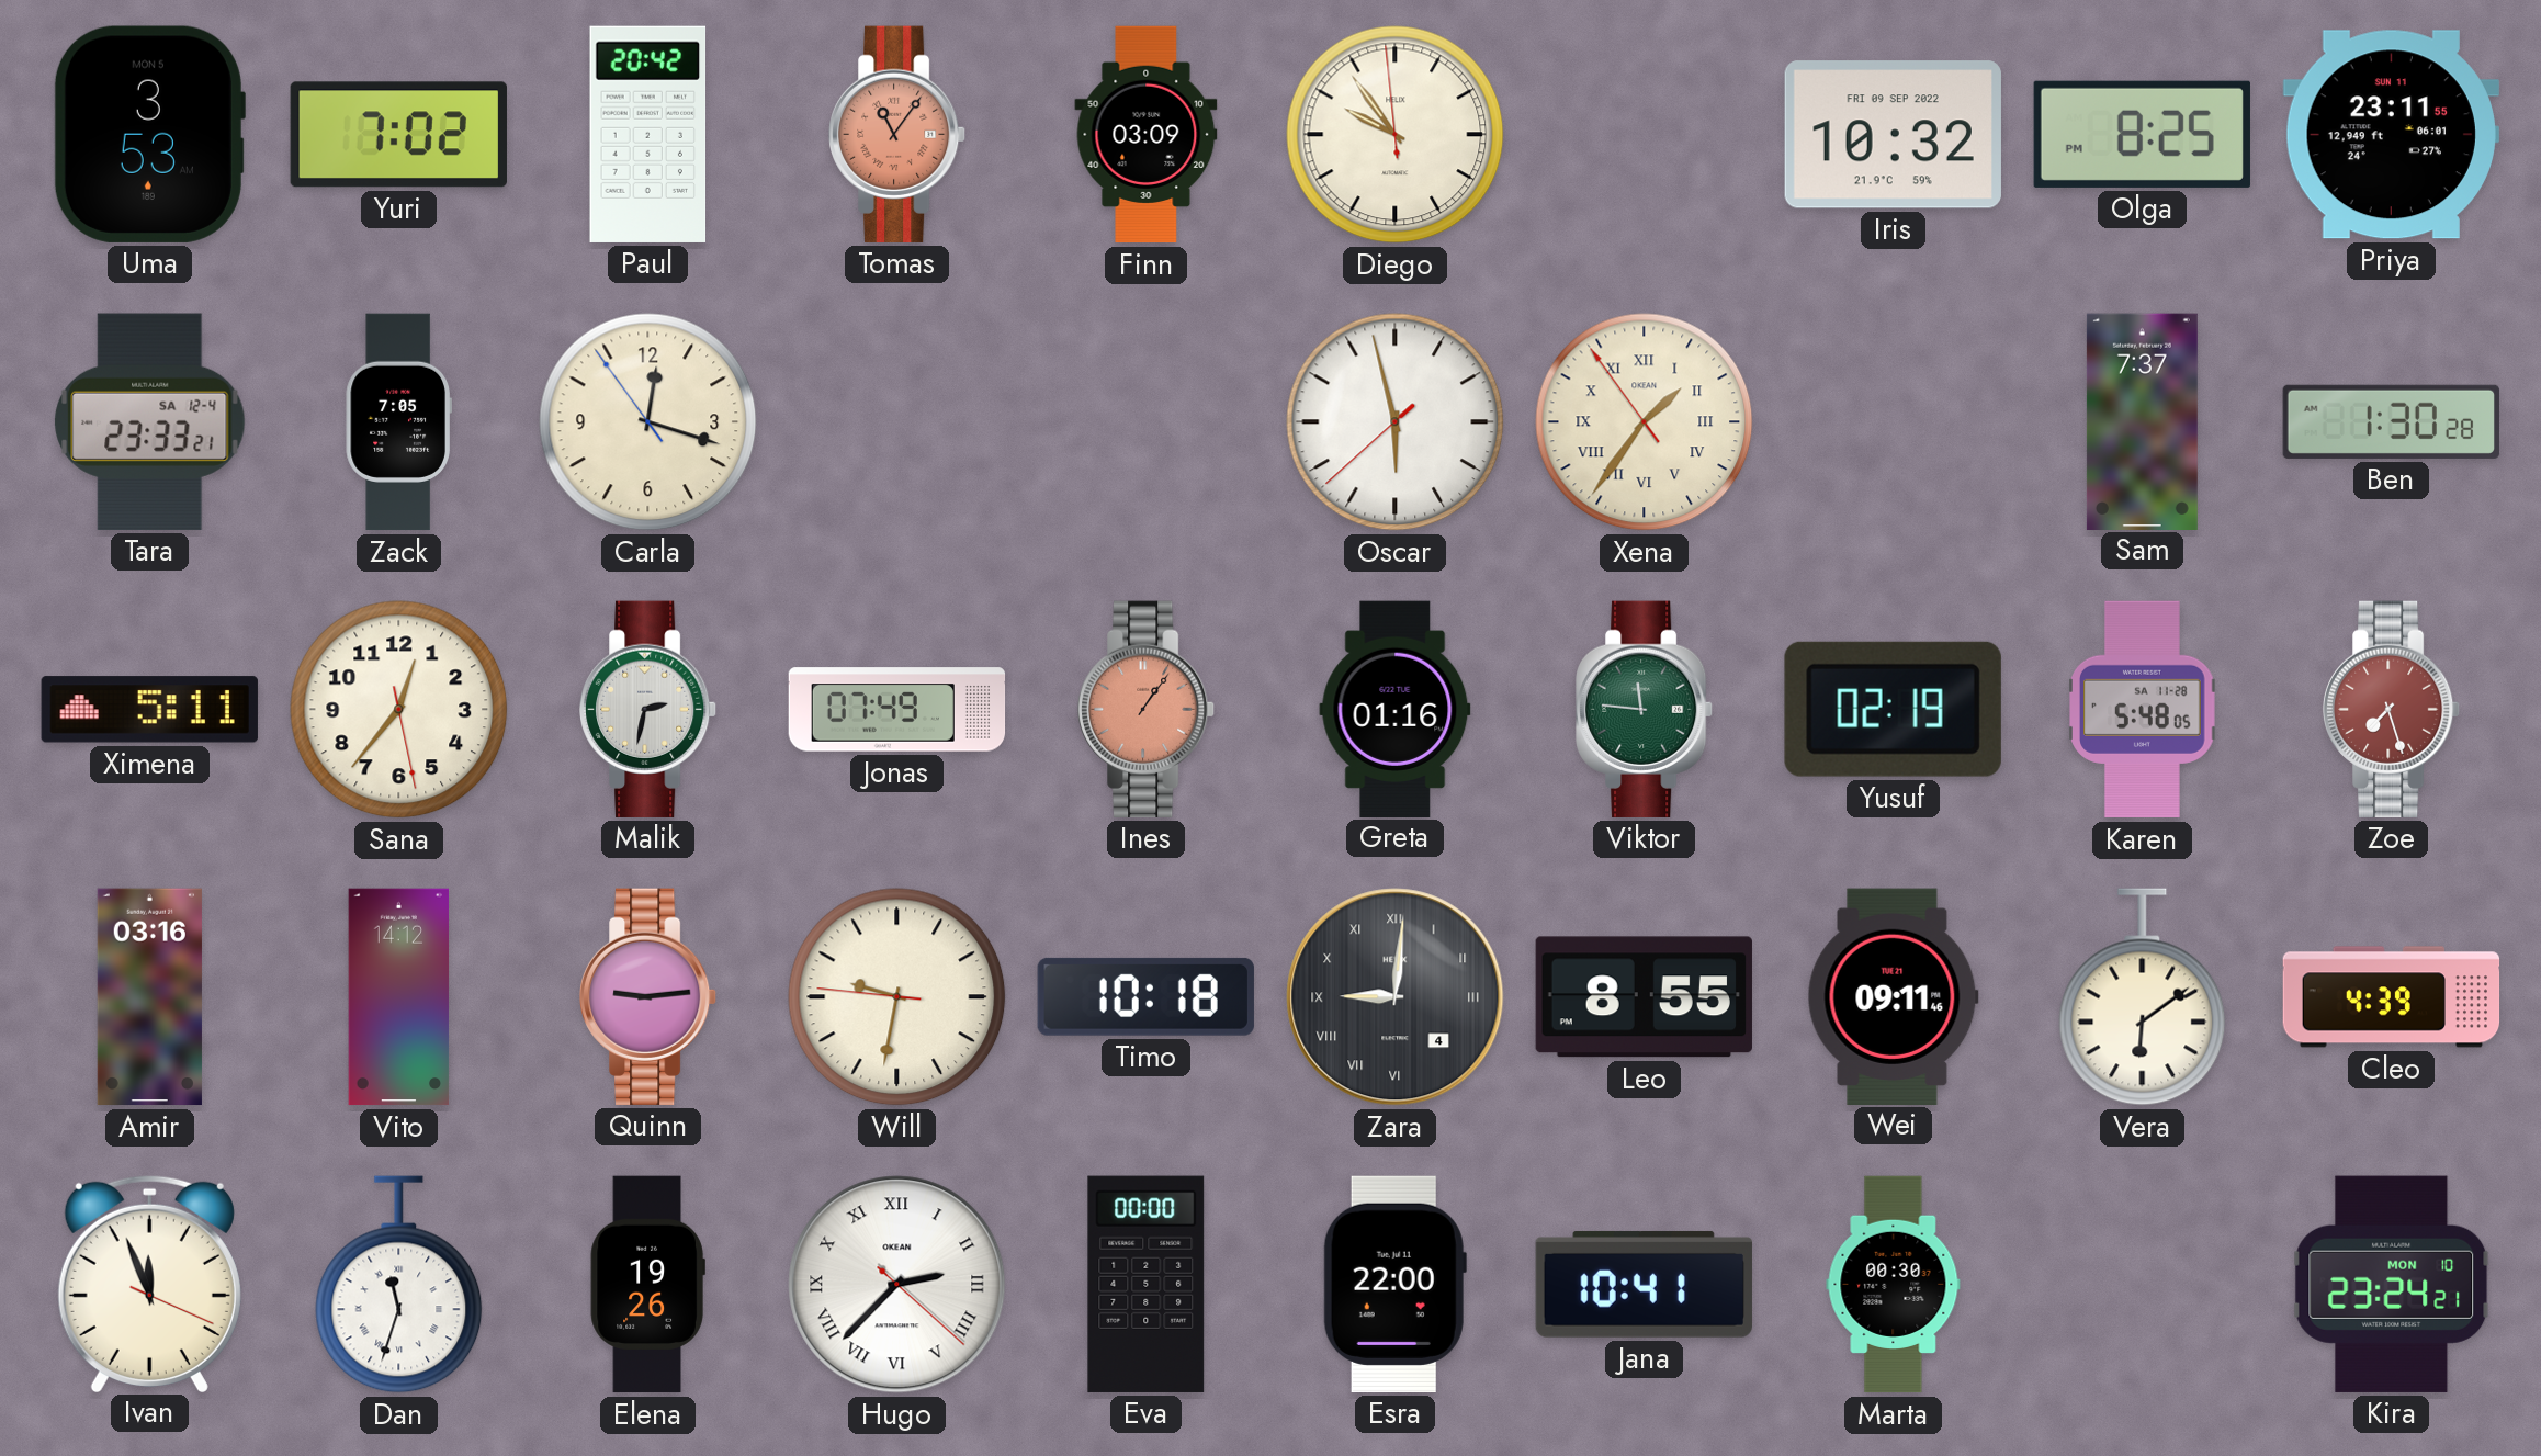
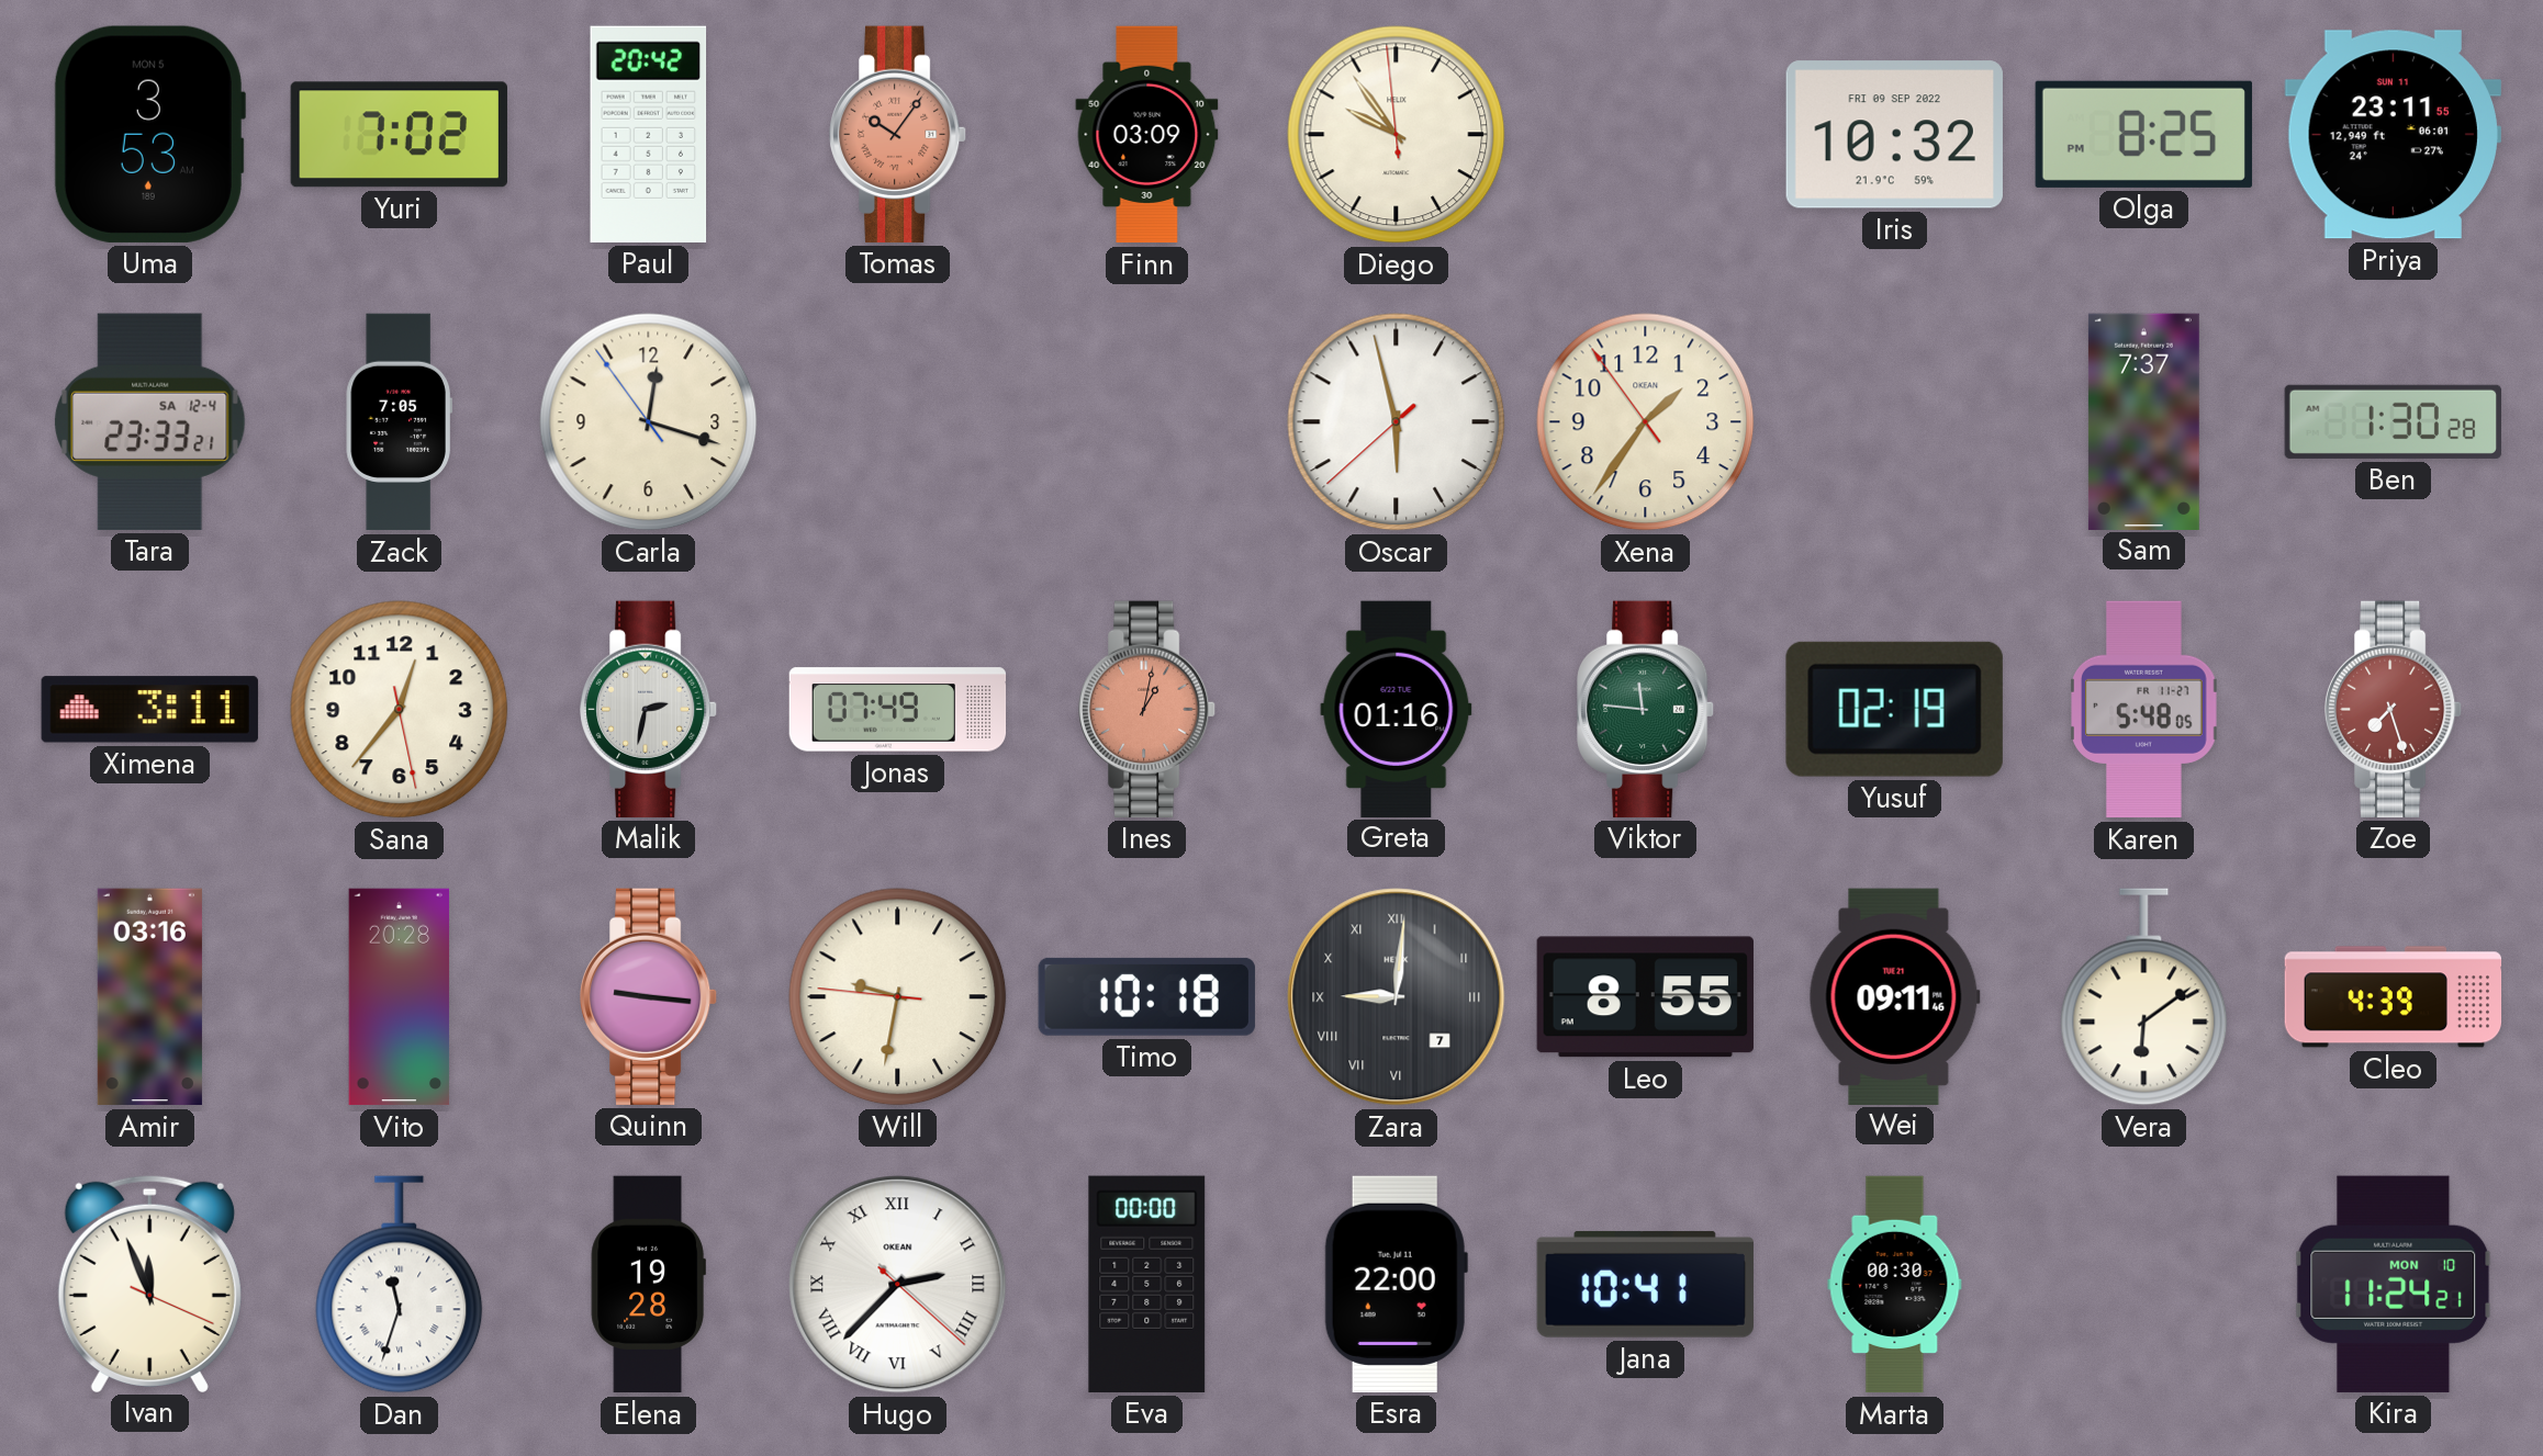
Tomas: 11:06 -> 10:06
Xena numerals: Roman -> Arabic
Ximena: 5:11 -> 3:11
Ines: 1:06 -> 1:02
Karen date: SA 11-28 -> FR 11-27
Vito: 14:12 -> 20:28
Quinn: 9:14 -> 9:16
Zara date: 4 -> 7
Elena: 19:26 -> 19:28
Kira: 23:24 -> 11:24
